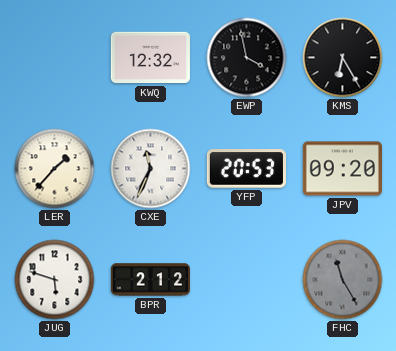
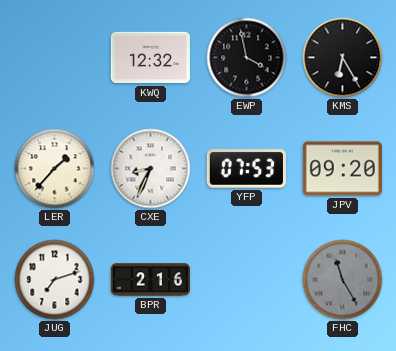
CXE: 11:34 -> 8:34
YFP: 20:53 -> 07:53
JUG: 5:48 -> 7:12
BPR: 2:12 -> 2:16
